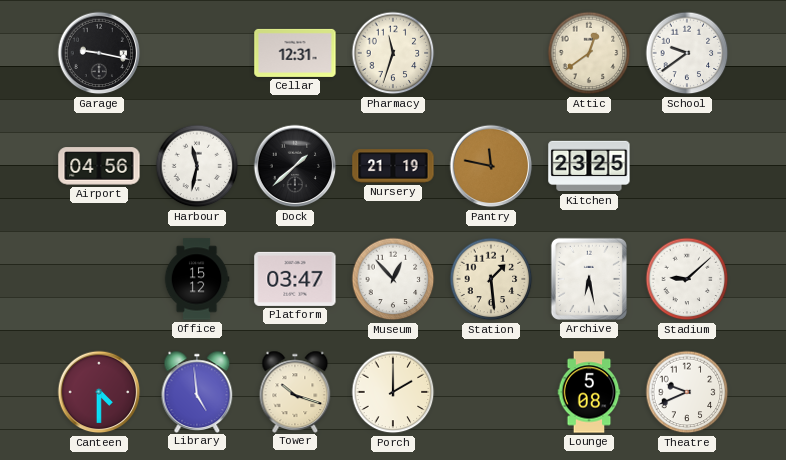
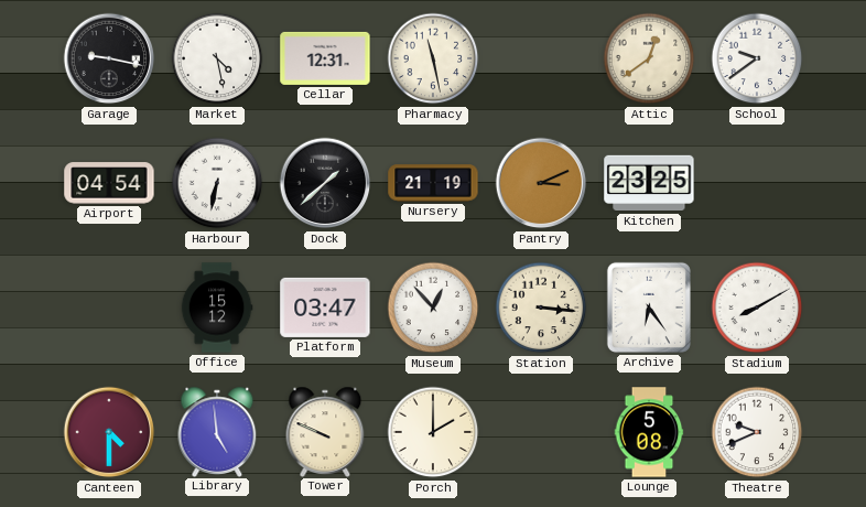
Market: none -> 4:28
Pharmacy: 11:33 -> 11:28
Airport: 04:56 -> 04:54
Harbour: 11:32 -> 6:32
Pantry: 11:47 -> 3:11
Station: 1:29 -> 3:16
Archive: 6:28 -> 6:24
Stadium: 9:08 -> 8:10
Tower: 10:18 -> 9:49
